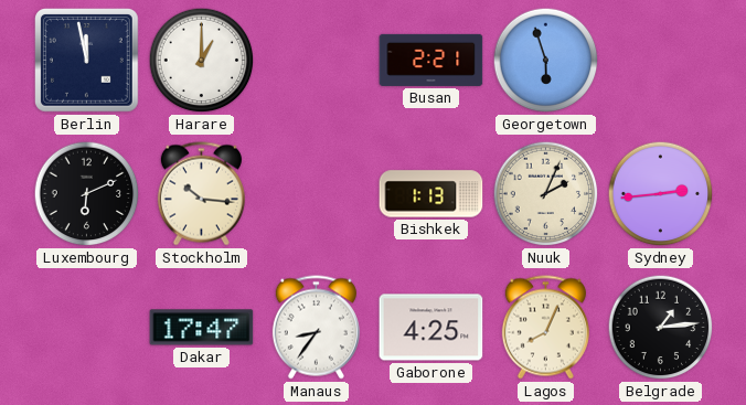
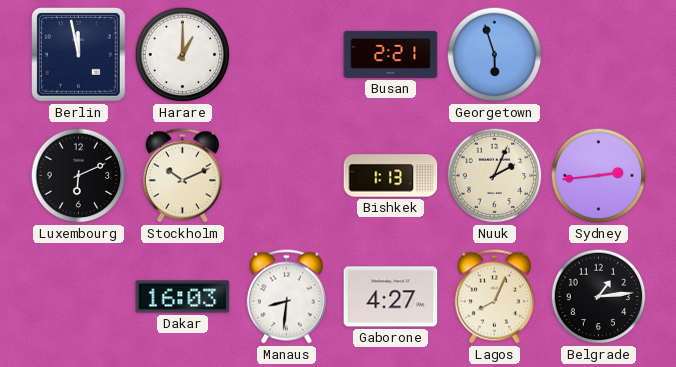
Stockholm: 10:16 -> 10:11
Dakar: 17:47 -> 16:03
Manaus: 8:36 -> 8:31
Gaborone: 4:25 -> 4:27
